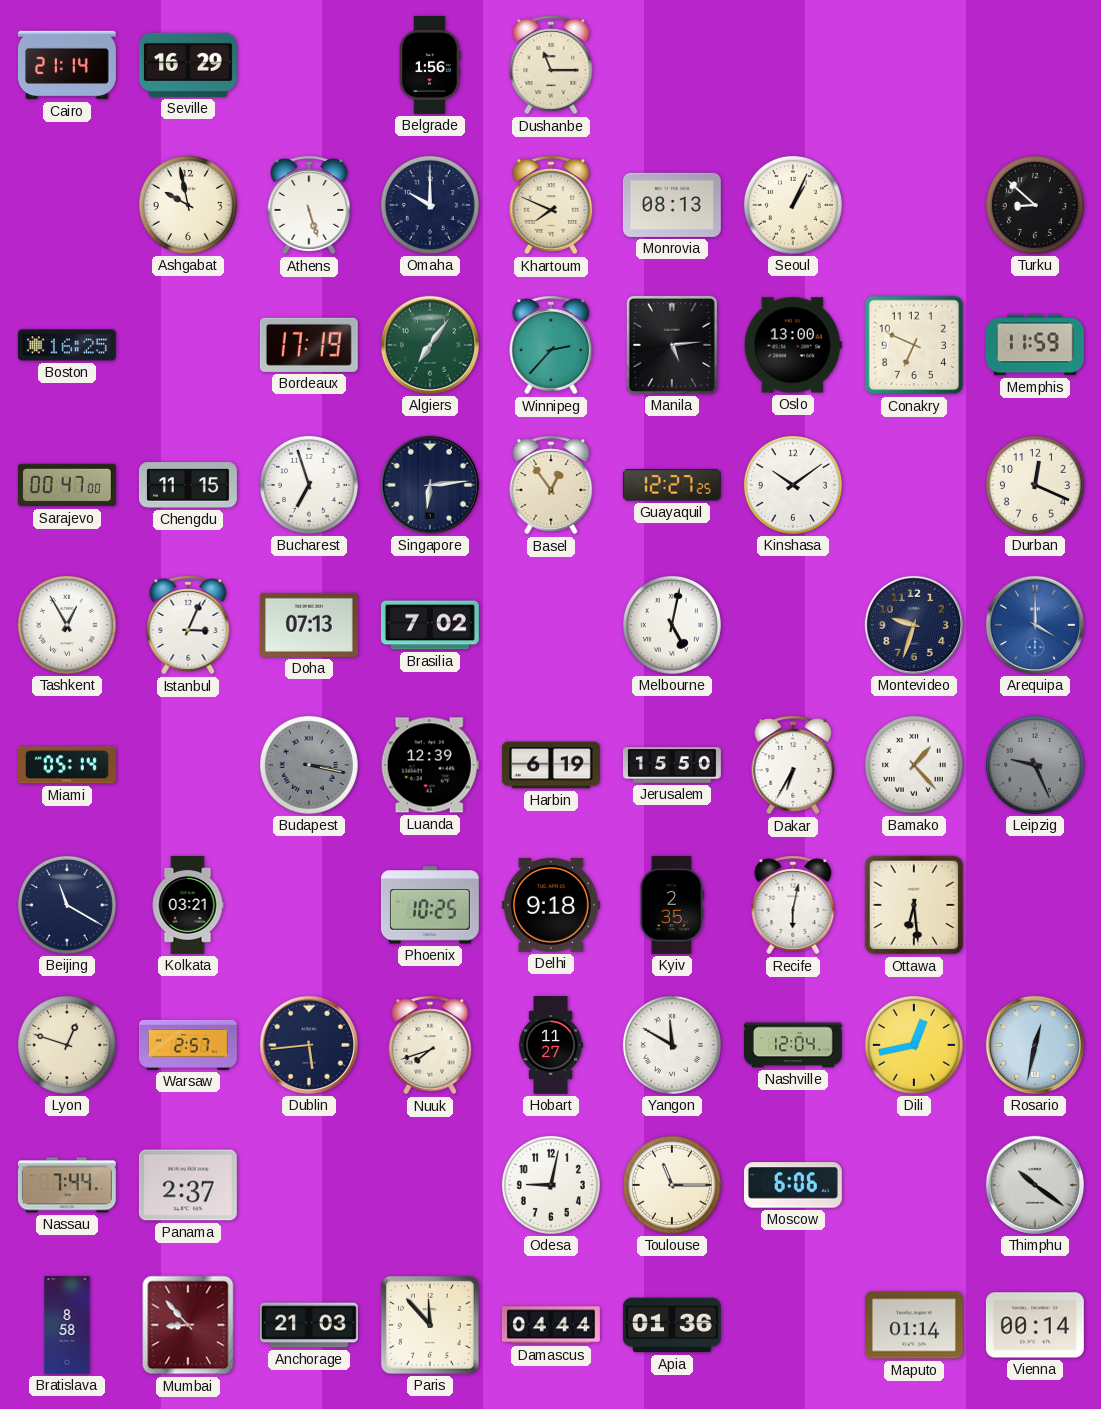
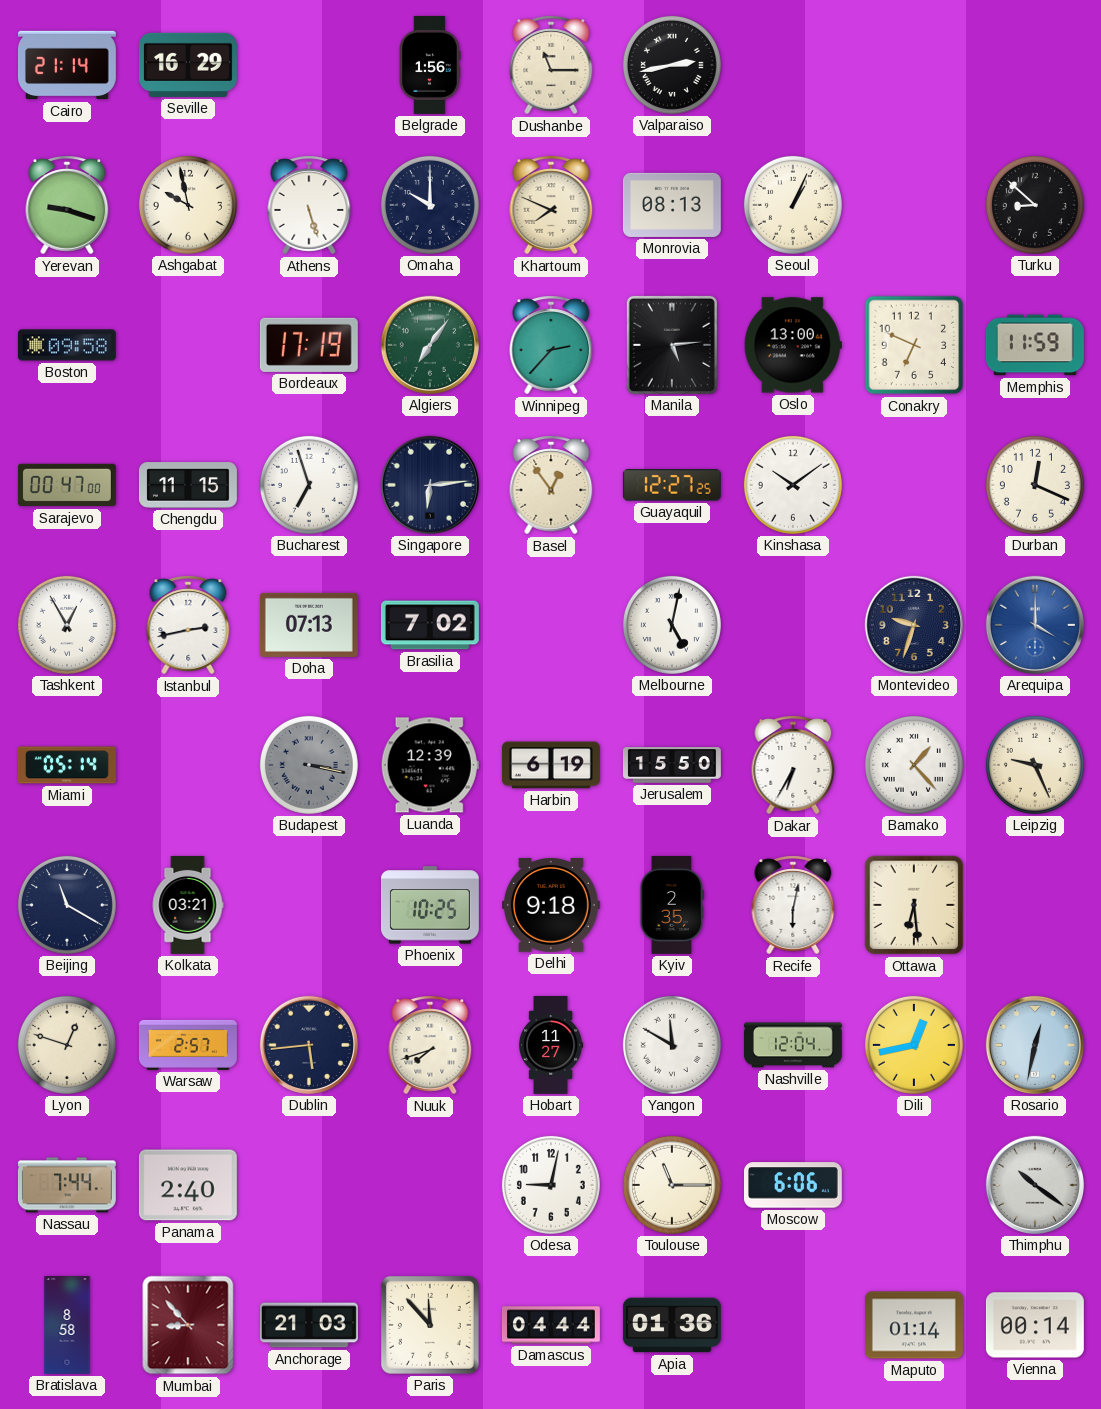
Valparaiso: none -> 2:43
Yerevan: none -> 9:18
Boston: 16:25 -> 09:58
Istanbul: 3:04 -> 2:43
Leipzig dial: grey -> cream
Panama: 2:37 -> 2:40
